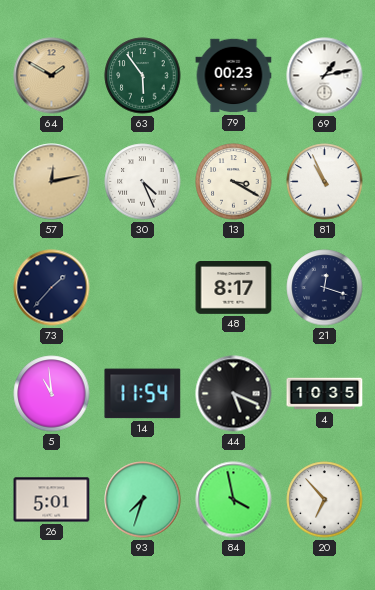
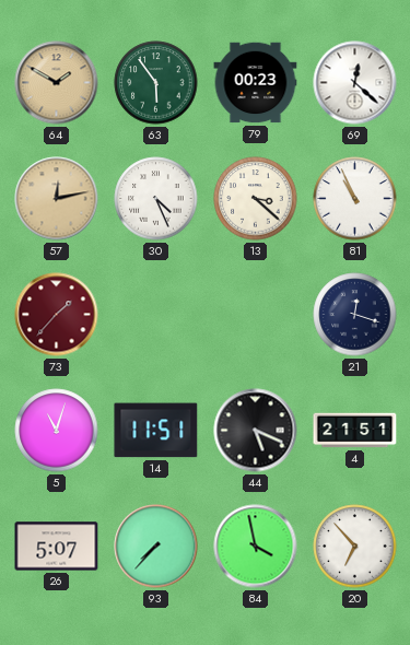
69: 1:13 -> 12:22
13: 3:20 -> 3:22
73 dial: navy -> burgundy
48: 8:17 -> none
5: 10:59 -> 11:03
14: 11:54 -> 11:51
4: 10:35 -> 21:51
26: 5:01 -> 5:07
93: 7:33 -> 7:37
